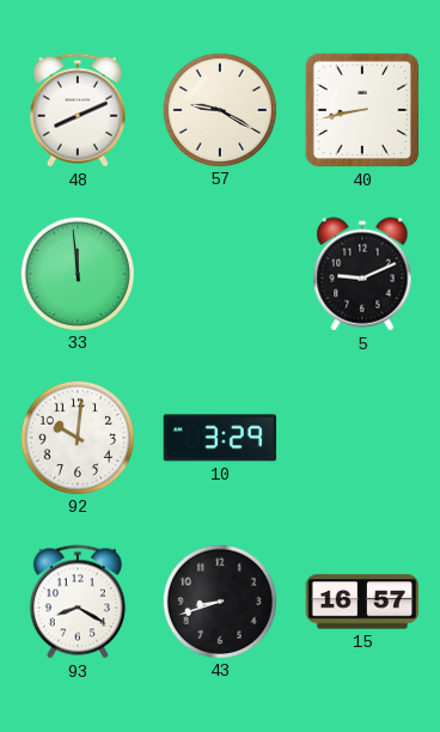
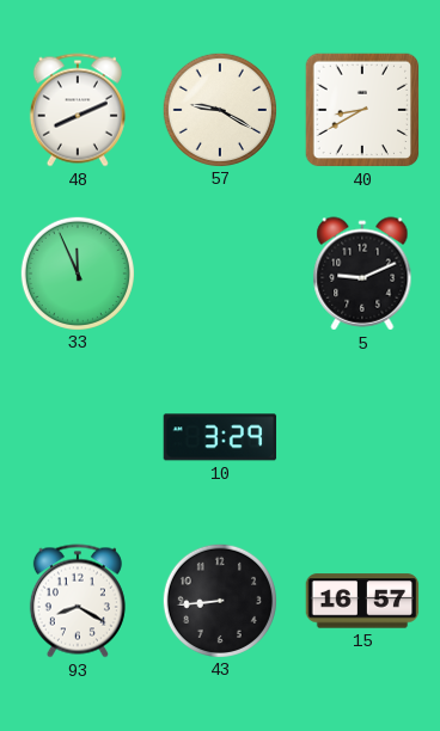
40: 8:43 -> 8:40
33: 11:59 -> 11:56
92: 10:01 -> none
43: 8:42 -> 8:44
